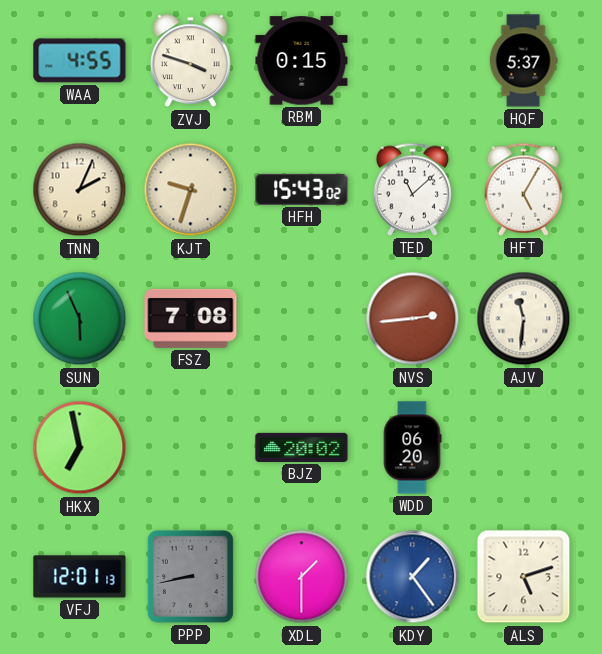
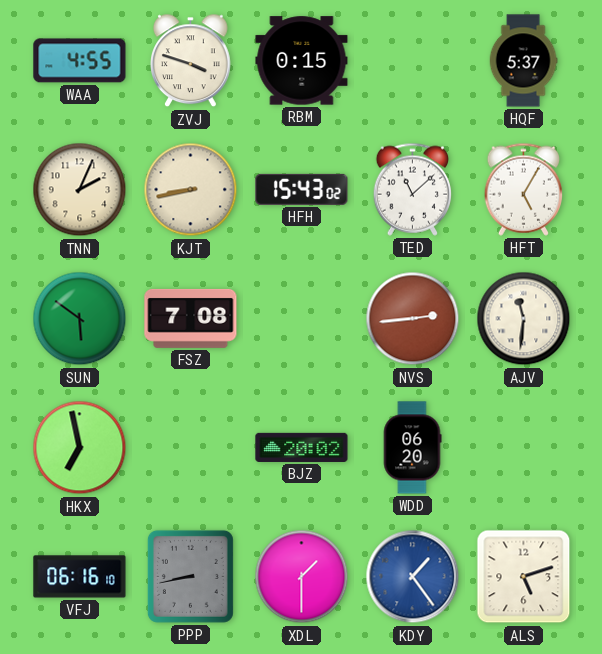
KJT: 9:33 -> 8:43
SUN: 5:56 -> 5:51
VFJ: 12:01 -> 06:16
